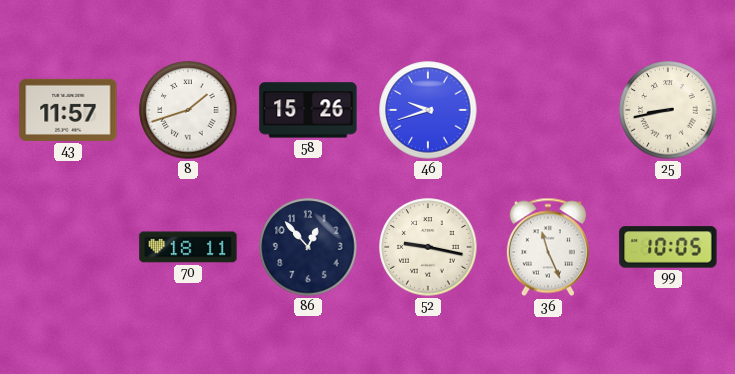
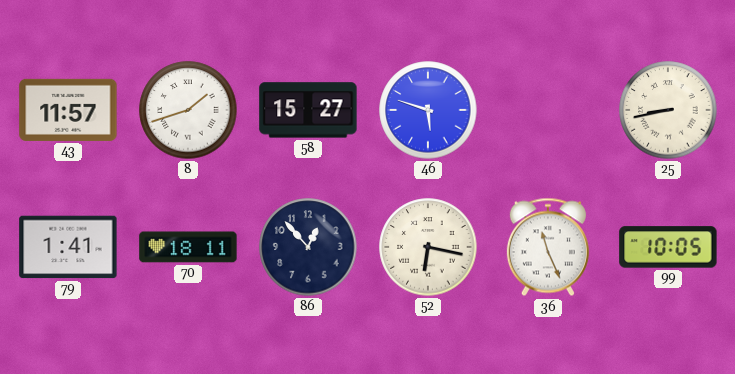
58: 15:26 -> 15:27
46: 9:42 -> 5:48
79: none -> 1:41
52: 9:17 -> 6:17
